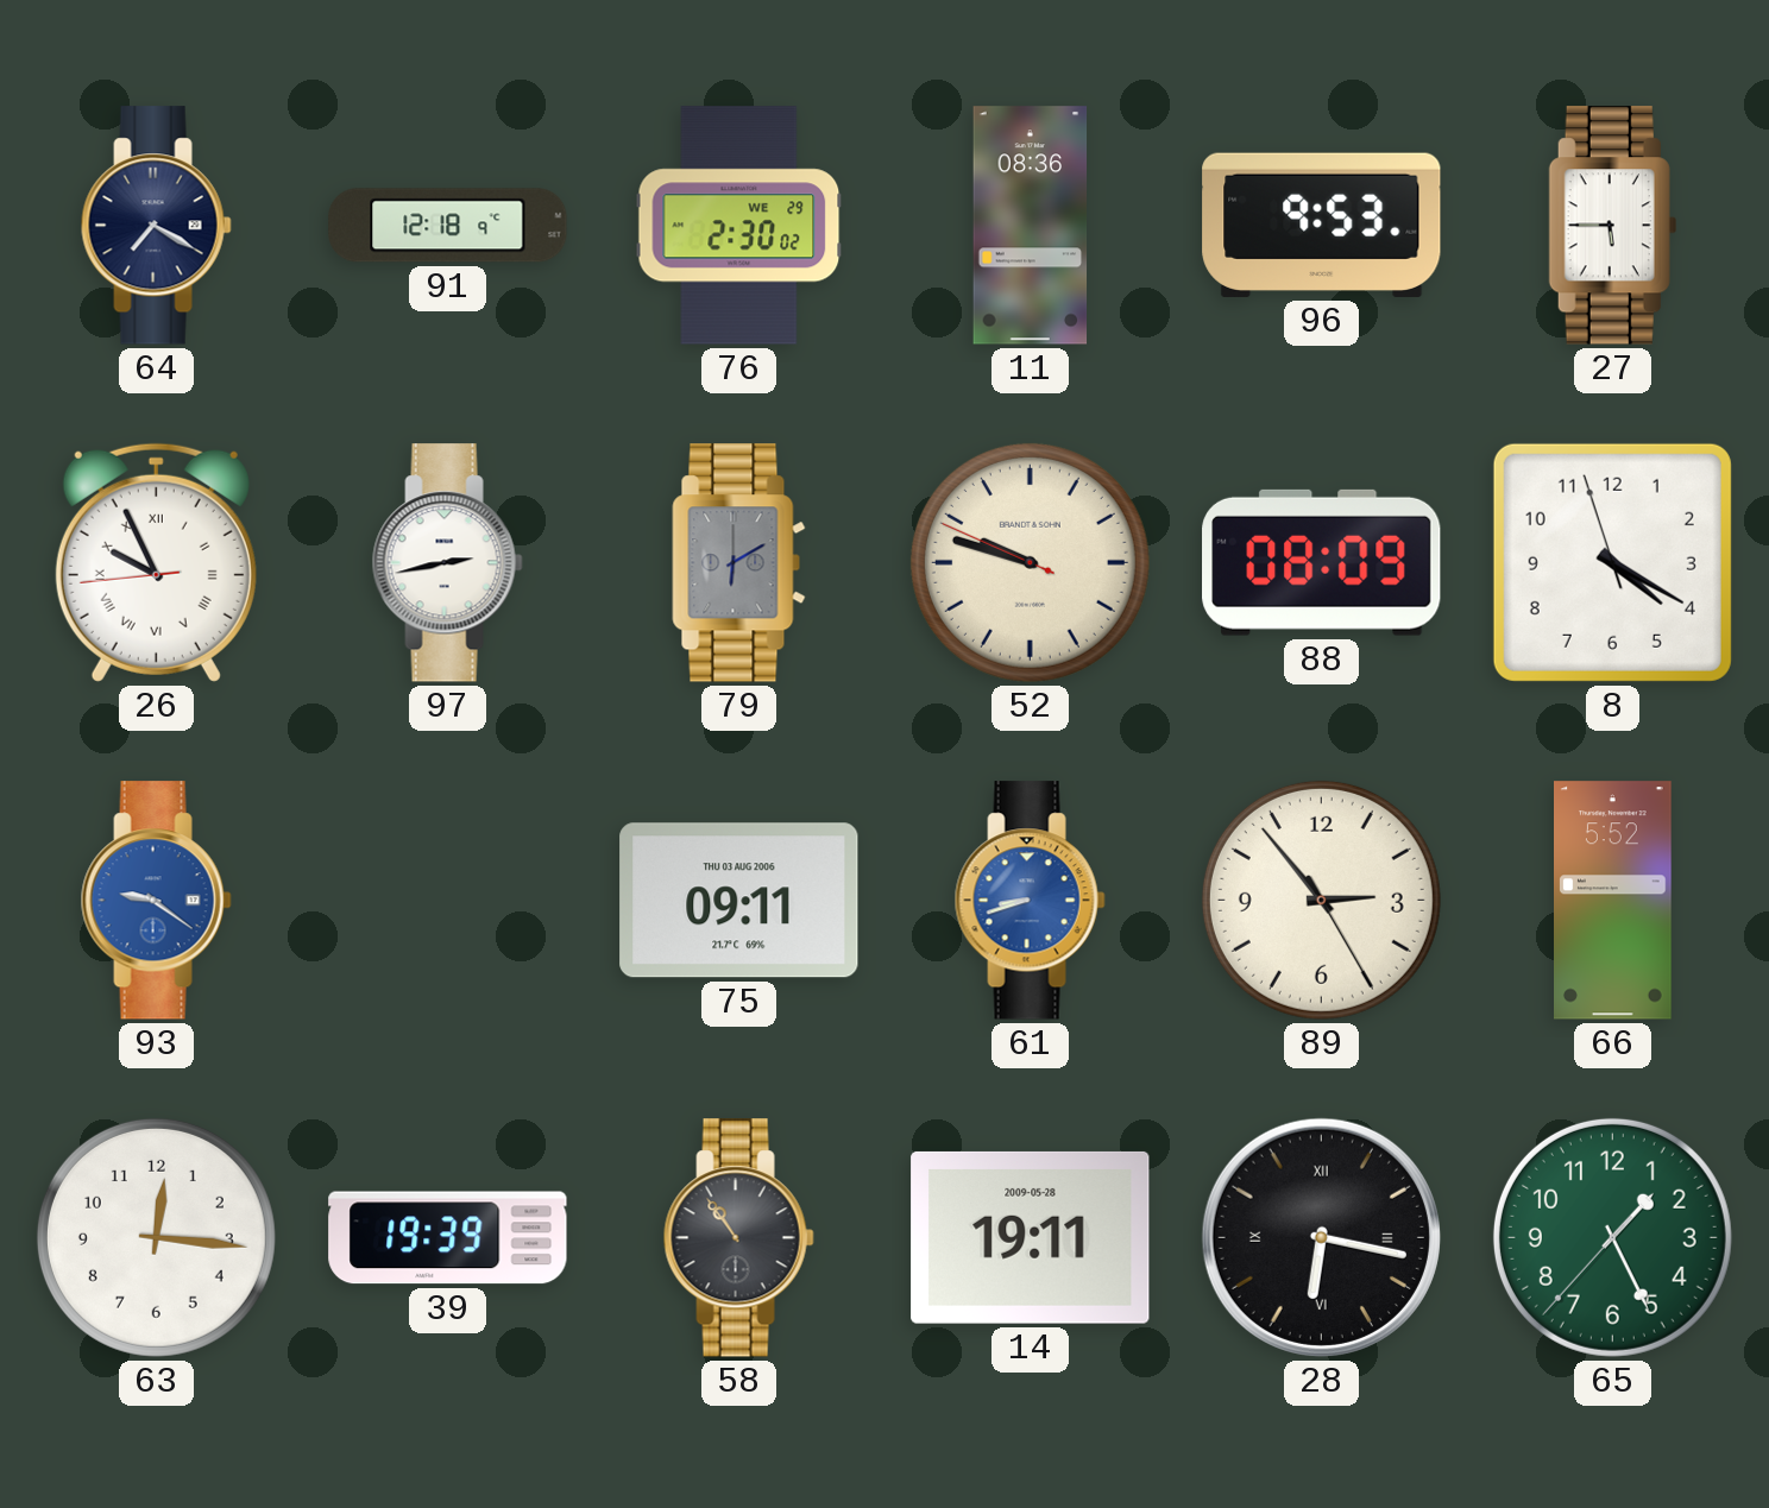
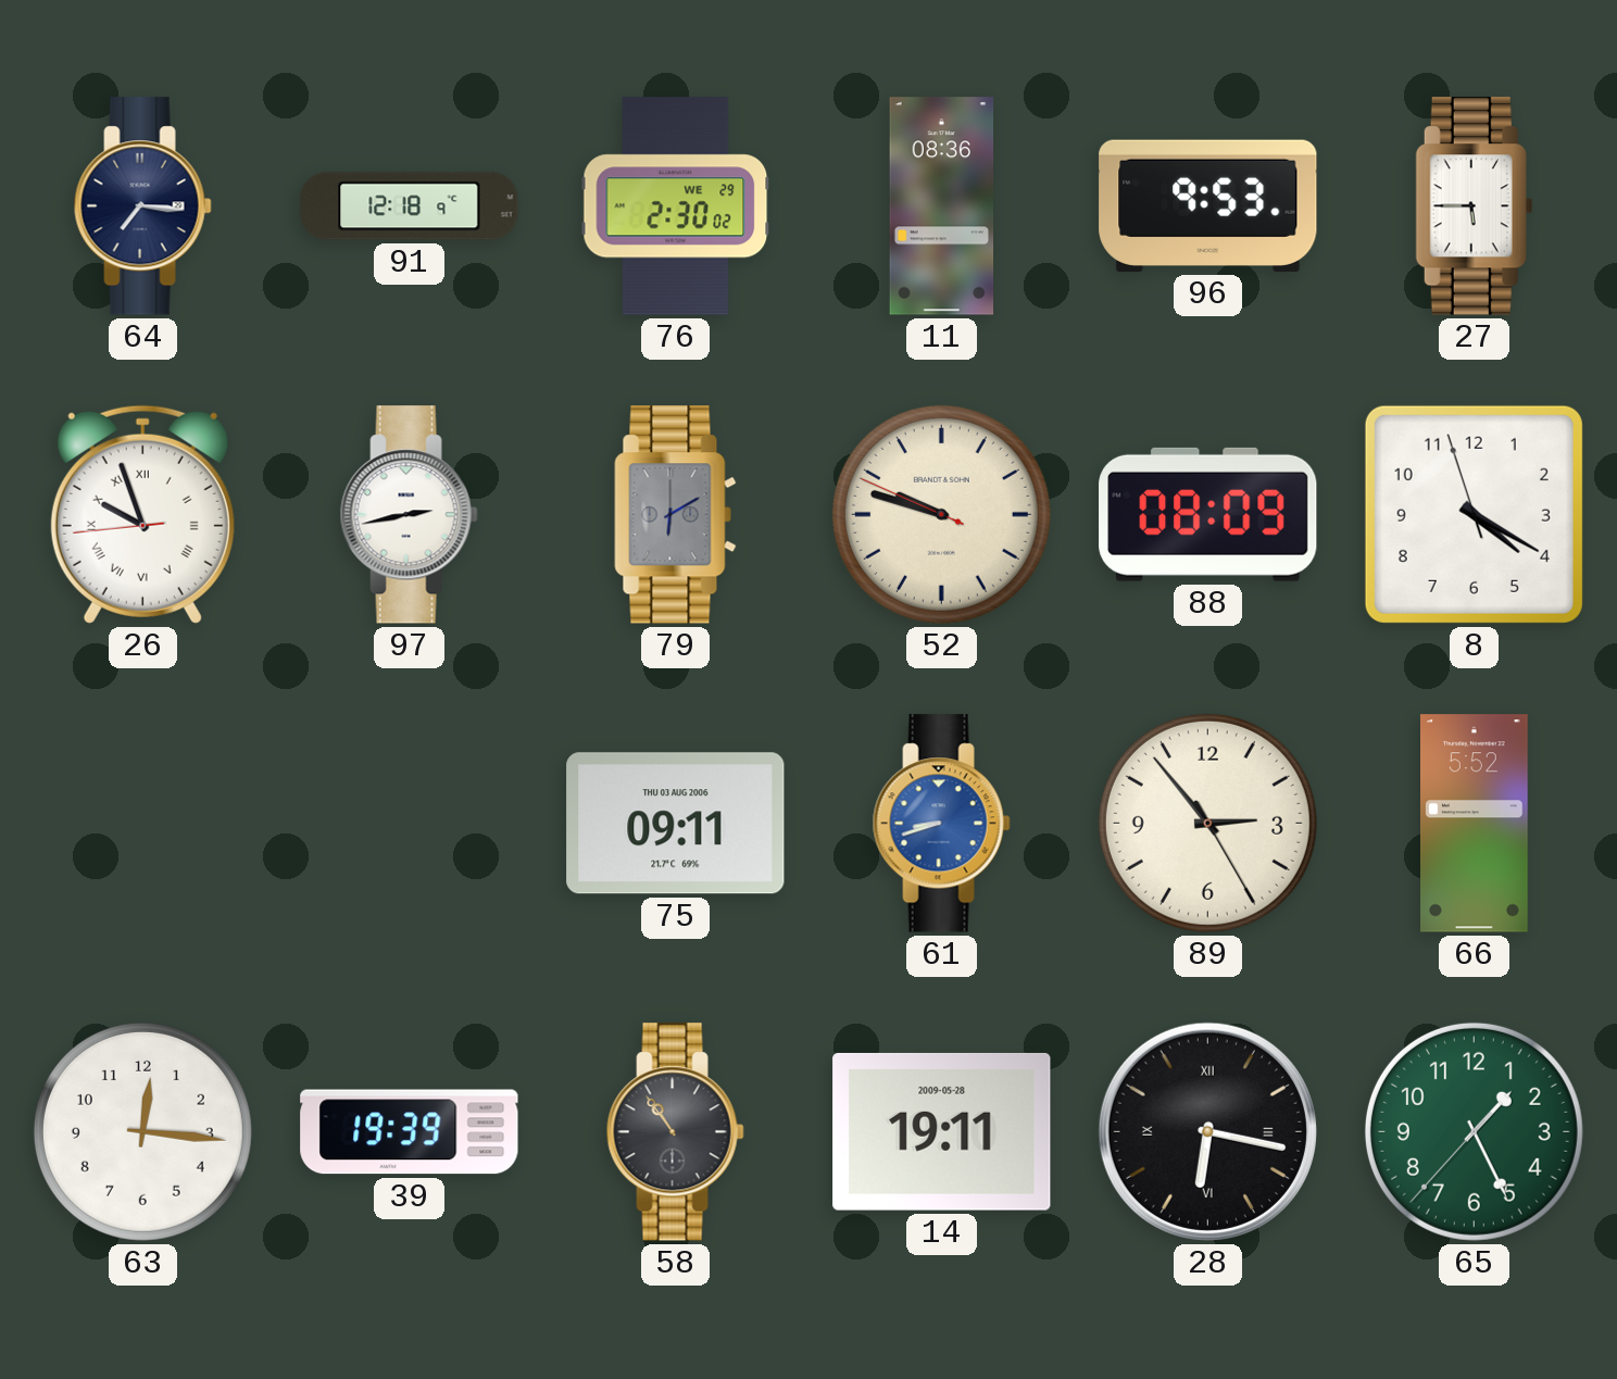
64: 7:20 -> 7:16
26: 9:55 -> 9:56
93: 9:21 -> none
